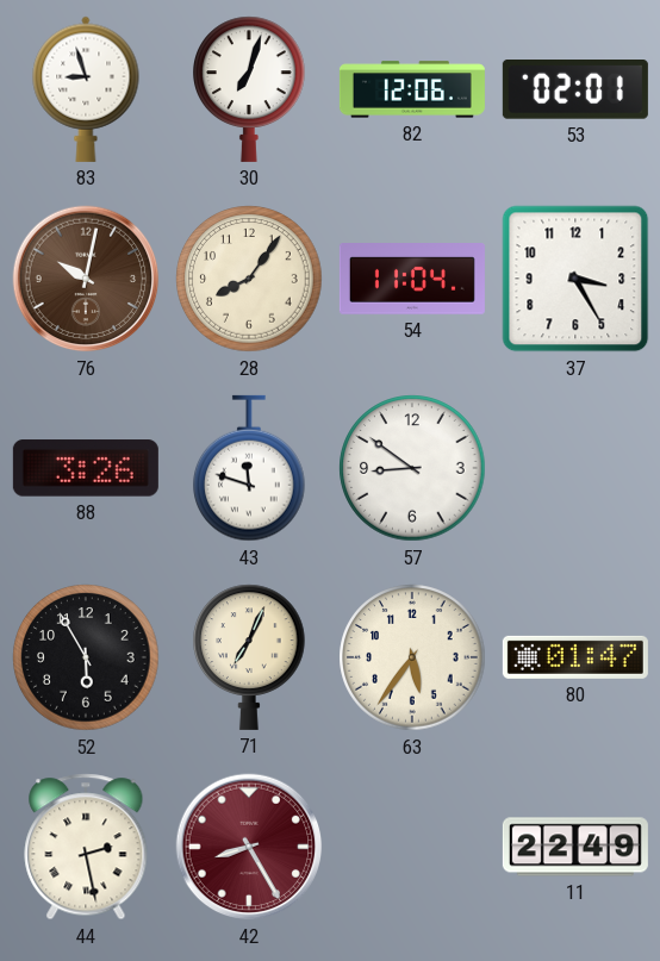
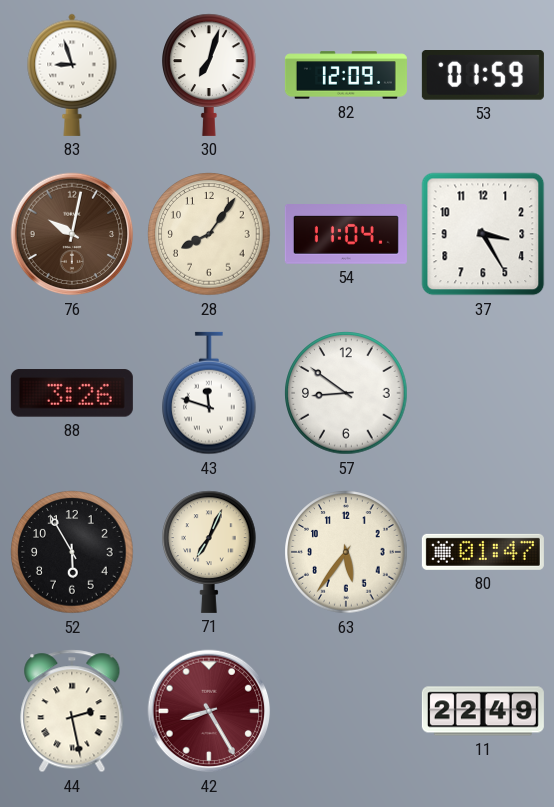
82: 12:06 -> 12:09
53: 02:01 -> 01:59
